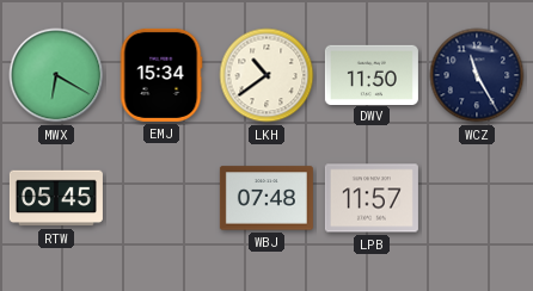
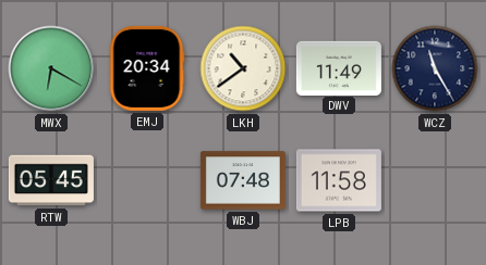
EMJ: 15:34 -> 20:34
DWV: 11:50 -> 11:49
LPB: 11:57 -> 11:58
